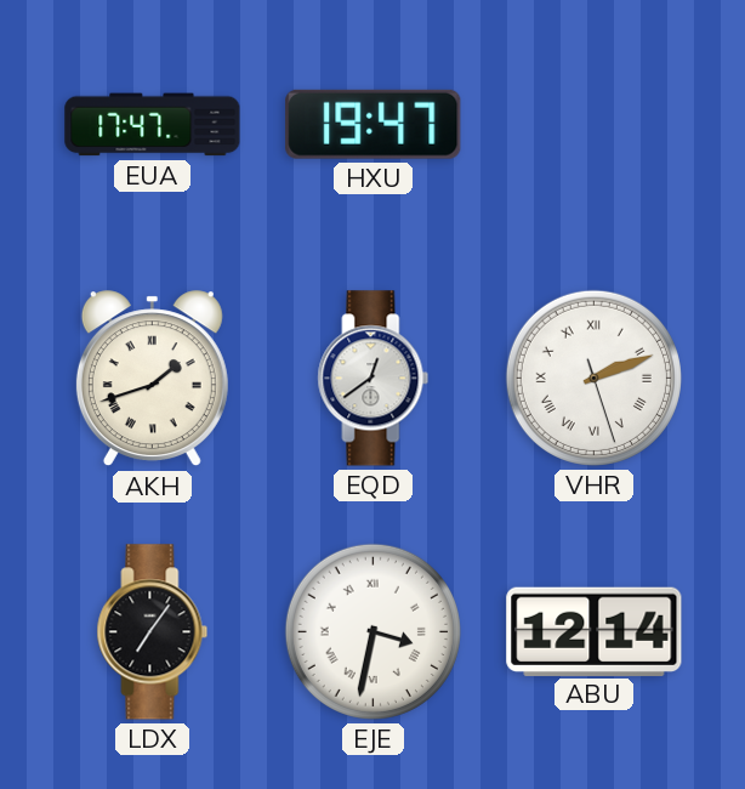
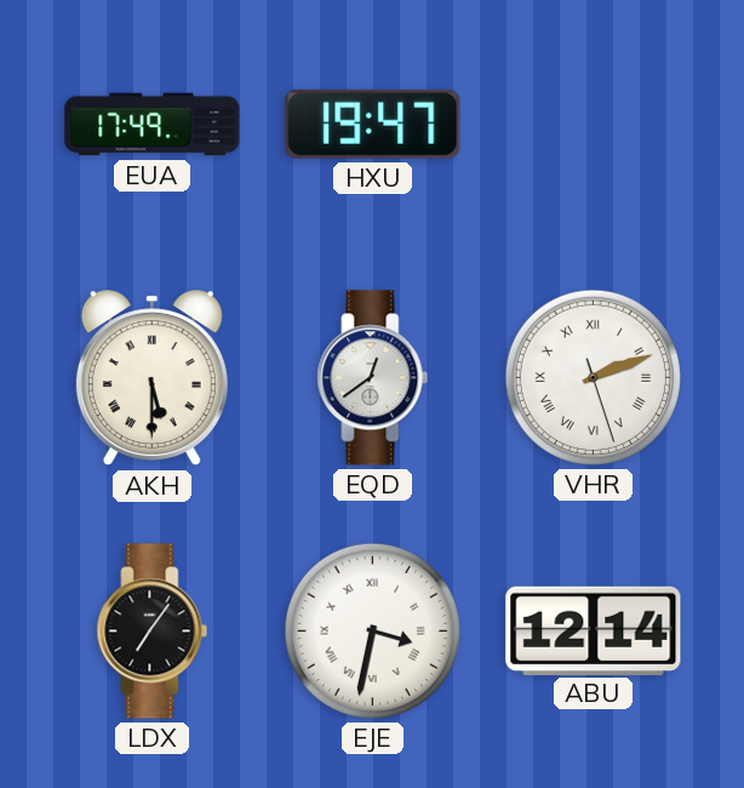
EUA: 17:47 -> 17:49
AKH: 1:42 -> 5:30
